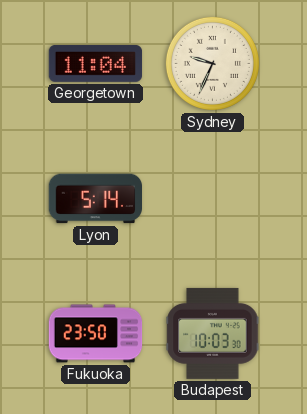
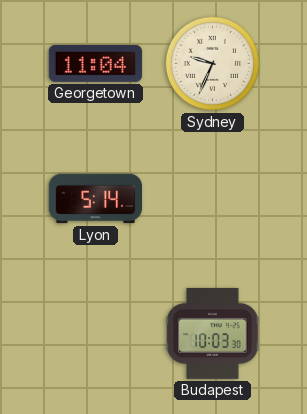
Fukuoka: 23:50 -> none
